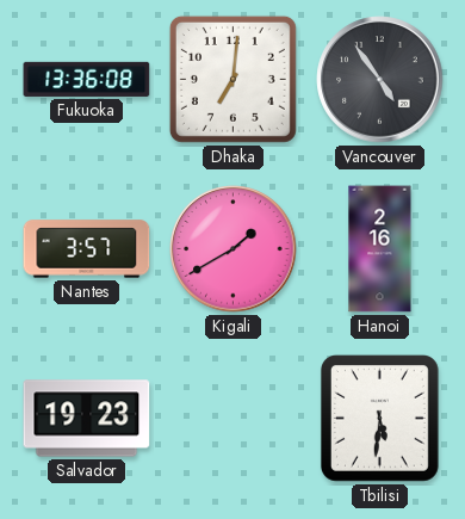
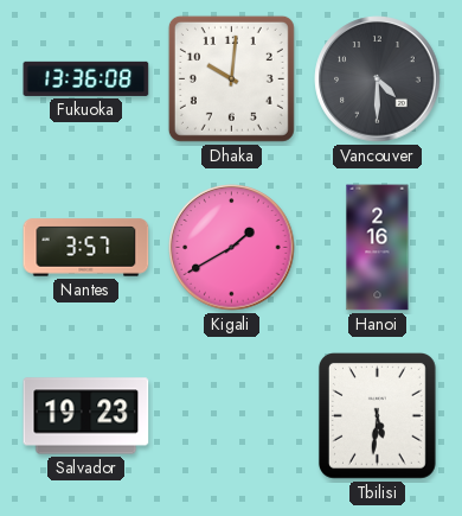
Dhaka: 7:01 -> 10:01
Vancouver: 4:54 -> 4:30
